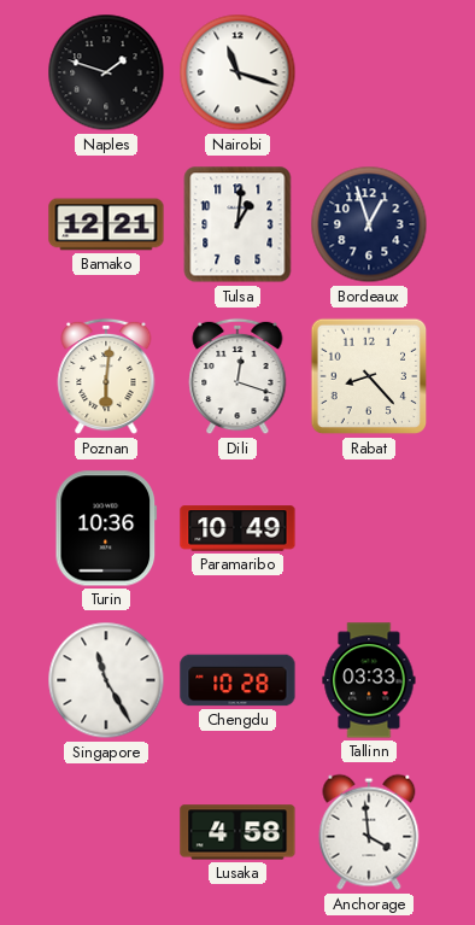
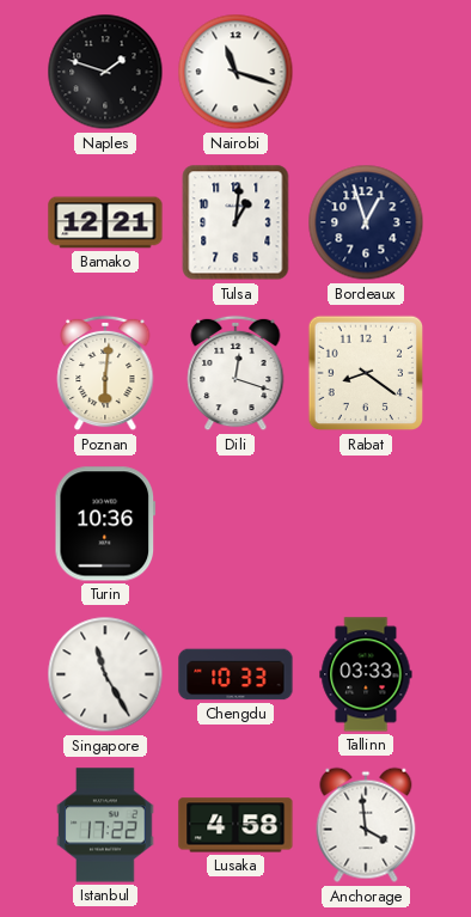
Rabat: 8:23 -> 8:21
Paramaribo: 10:49 -> none
Chengdu: 10:28 -> 10:33
Istanbul: none -> 17:22
